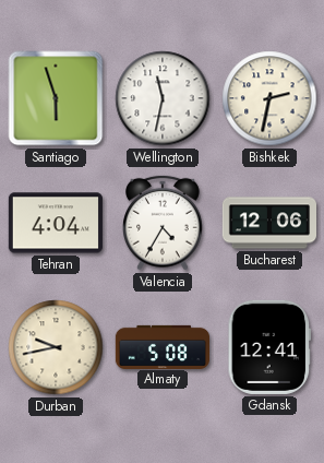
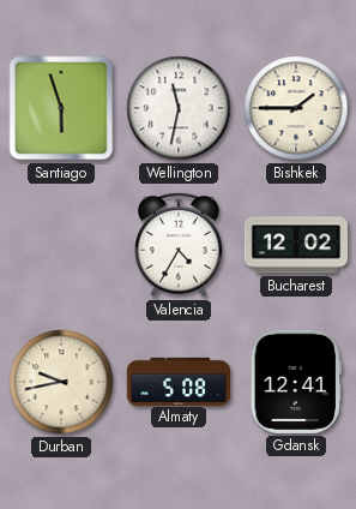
Bishkek: 2:32 -> 1:45
Tehran: 4:04 -> none
Bucharest: 12:06 -> 12:02
